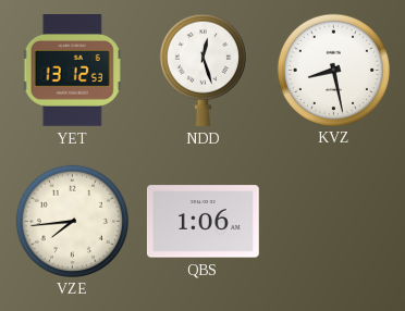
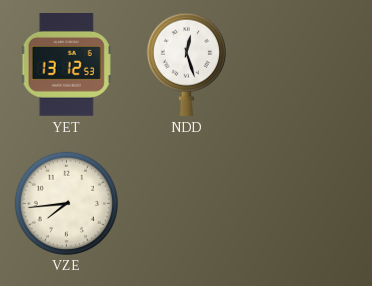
KVZ: 8:28 -> none
QBS: 1:06 -> none
